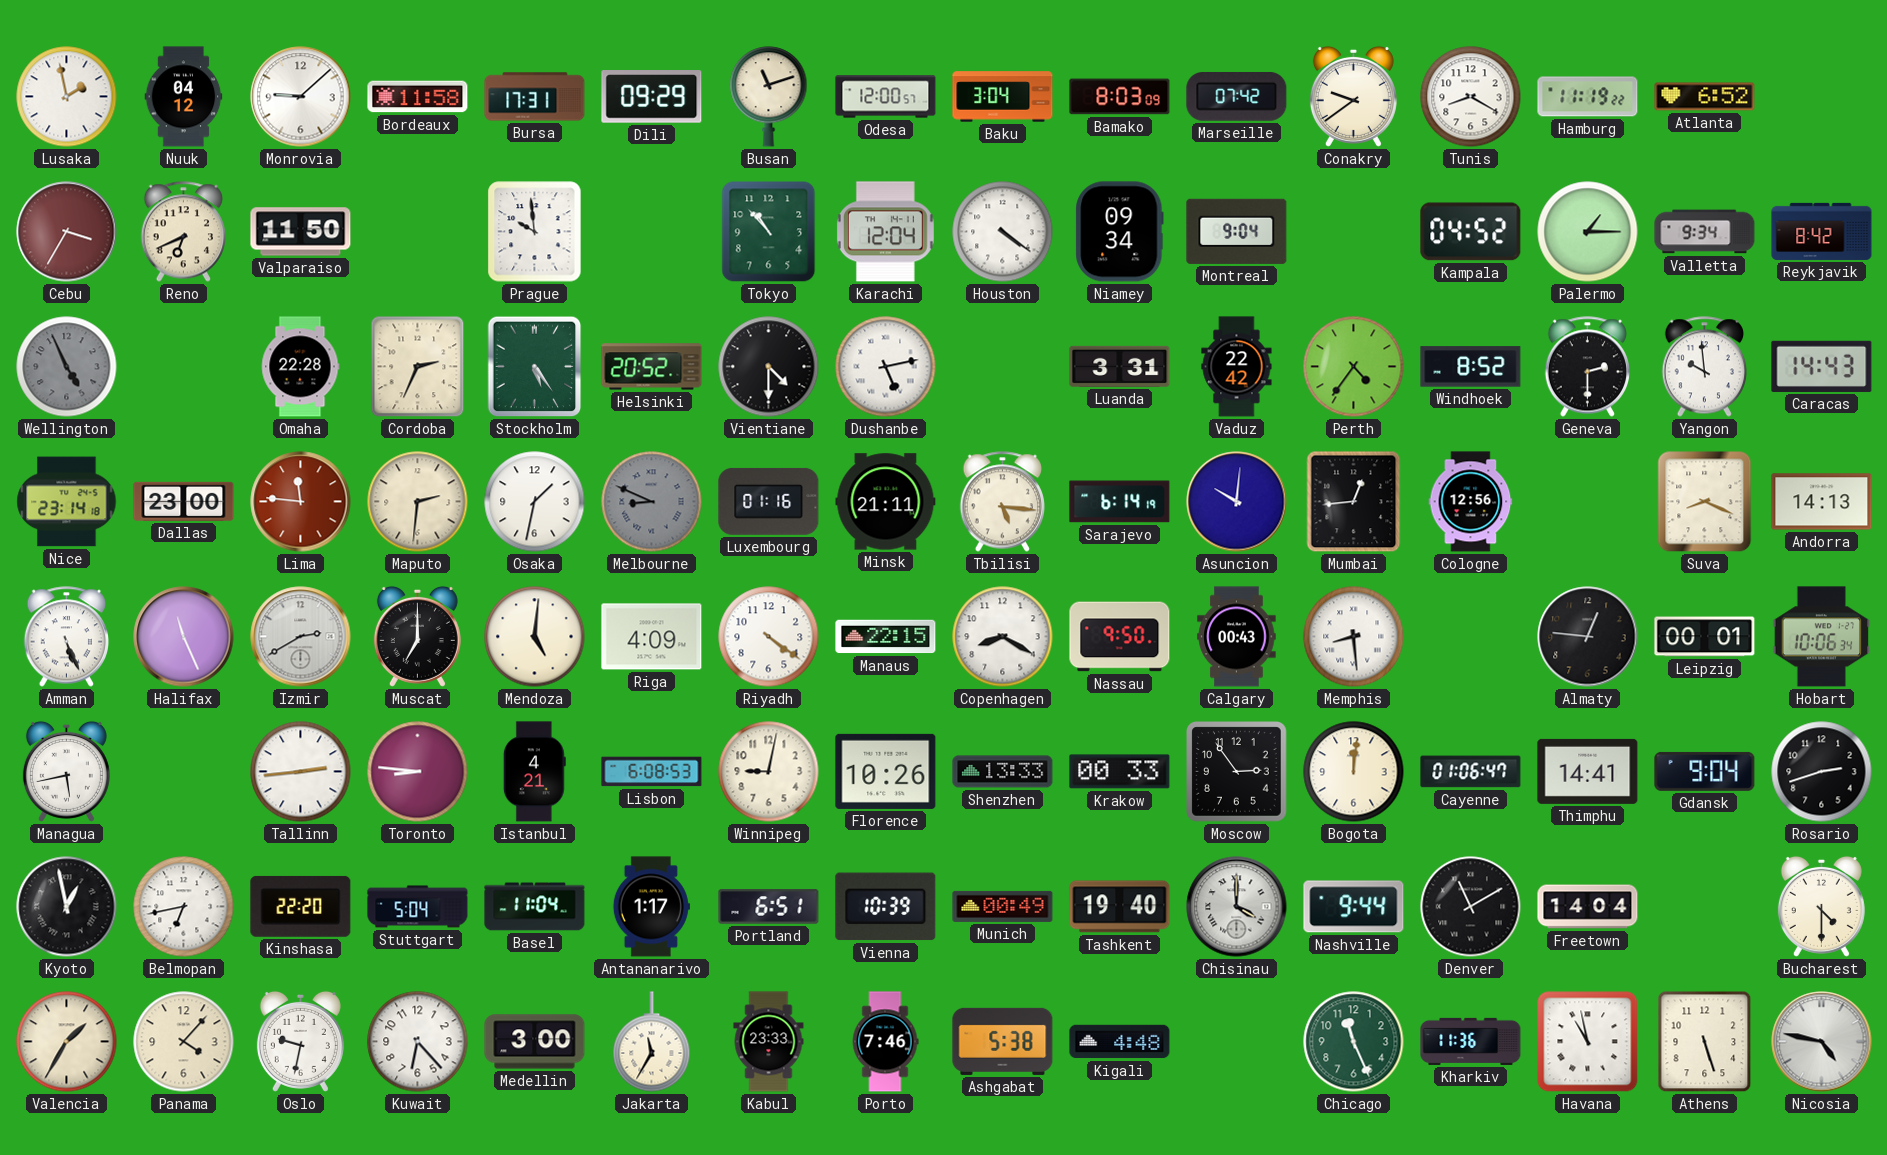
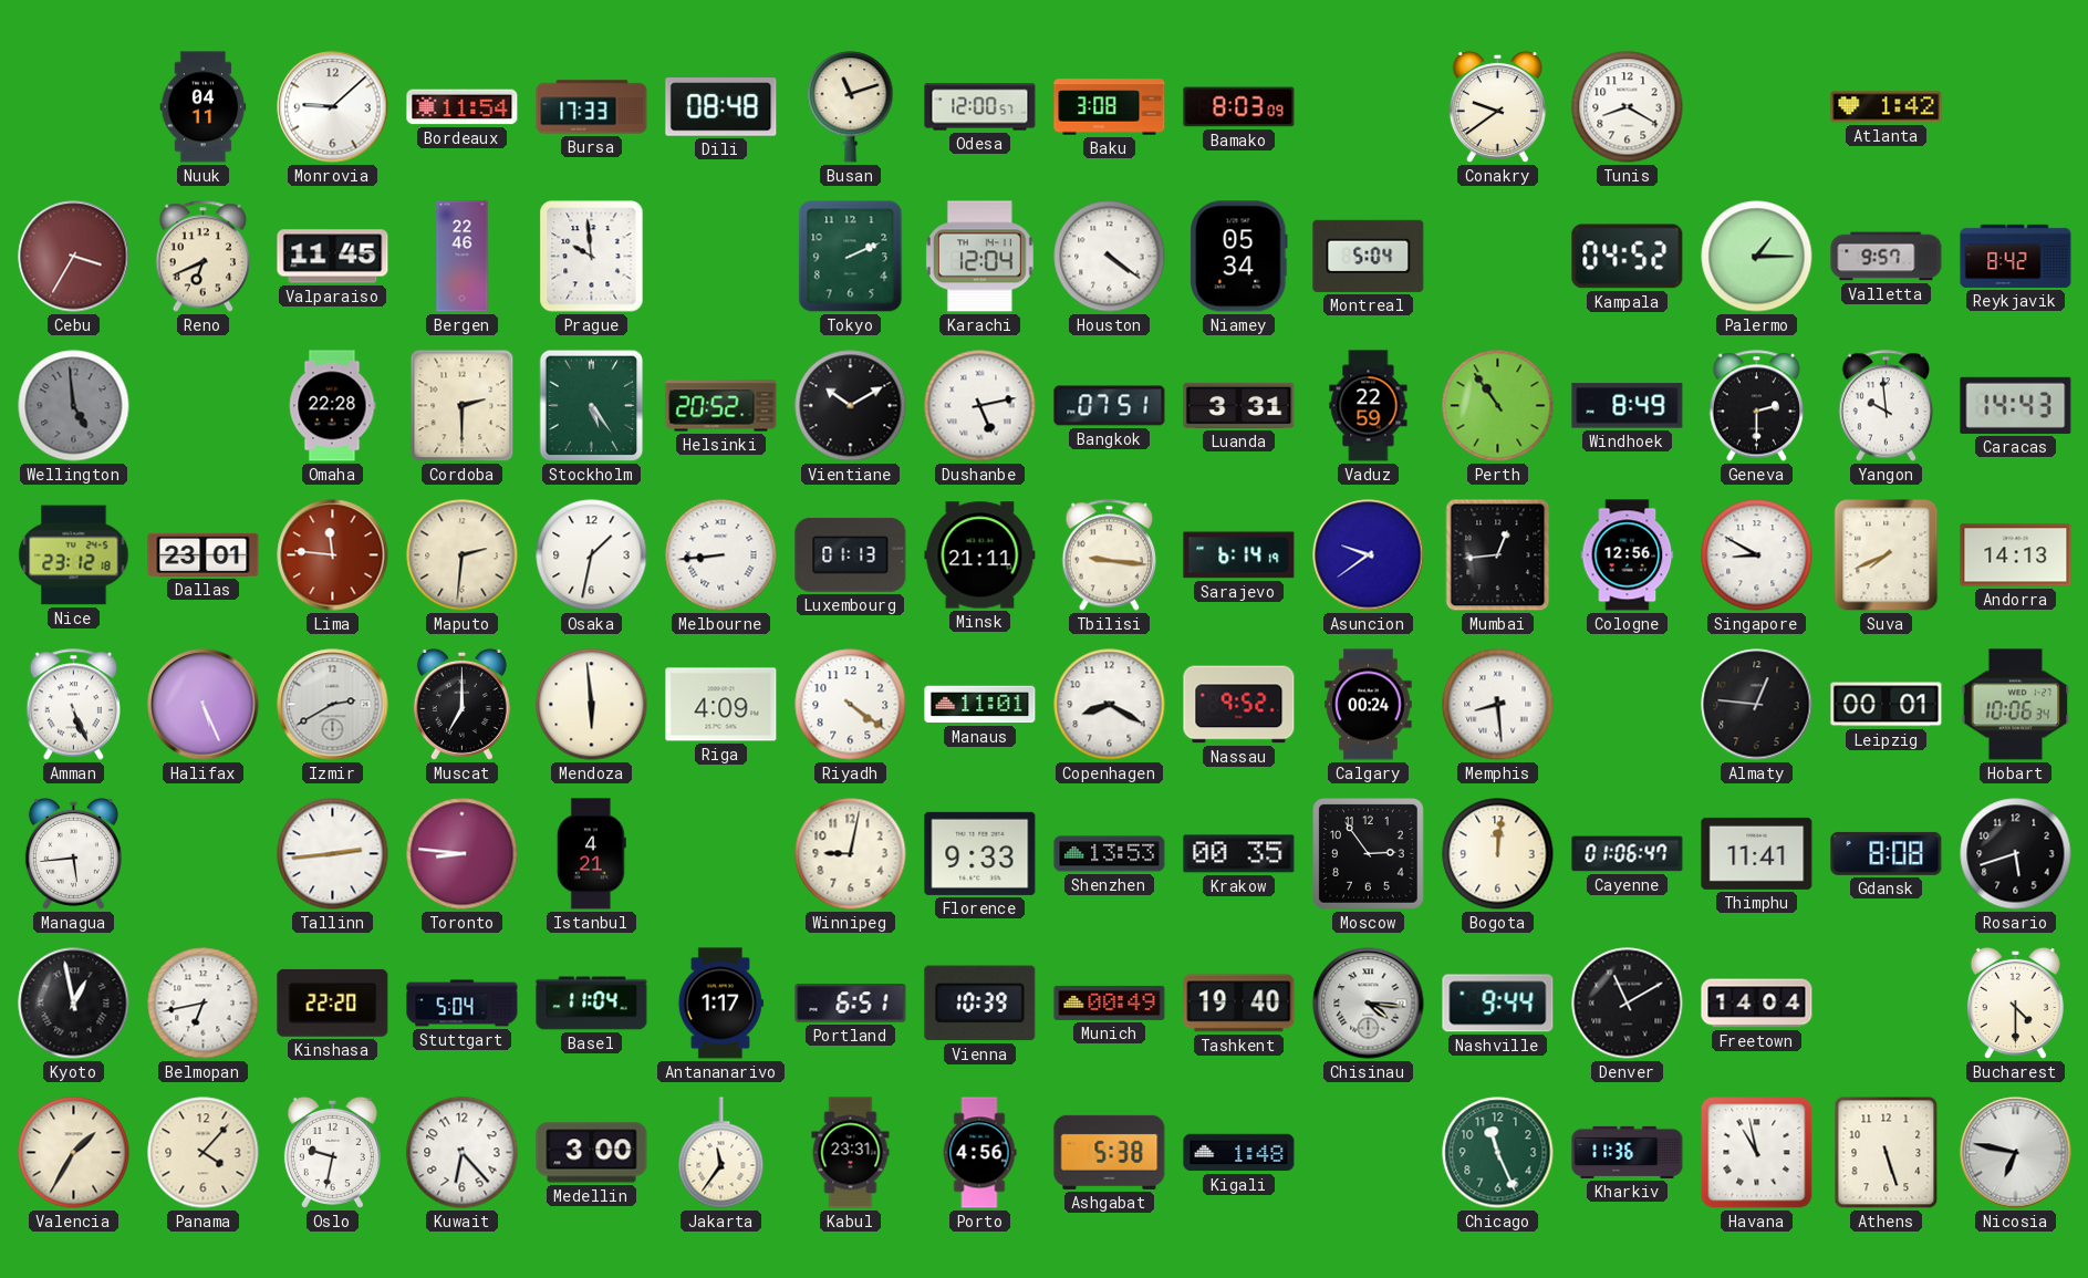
Lusaka: 1:58 -> none
Nuuk: 04:12 -> 04:11
Bordeaux: 11:58 -> 11:54
Bursa: 17:31 -> 17:33
Dili: 09:29 -> 08:48
Baku: 3:04 -> 3:08
Marseille: 07:42 -> none
Hamburg: 11:19 -> none
Atlanta: 6:52 -> 1:42
Valparaiso: 11:50 -> 11:45
Bergen: none -> 22:46
Tokyo: 10:53 -> 2:11
Niamey: 09:34 -> 05:34
Montreal: 9:04 -> 5:04
Valletta: 9:34 -> 9:57
Wellington: 4:56 -> 4:59
Cordoba: 2:34 -> 2:30
Vientiane: 4:30 -> 10:10
Bangkok: none -> 07:51
Vaduz: 22:42 -> 22:59
Perth: 4:36 -> 10:54
Windhoek: 8:52 -> 8:49
Nice: 23:14 -> 23:12
Dallas: 23:00 -> 23:01
Melbourne: 8:49 -> 8:44
Melbourne dial: grey -> white
Luxembourg: 01:16 -> 01:13
Tbilisi: 5:16 -> 9:16
Asuncion: 10:01 -> 9:39
Singapore: none -> 8:50
Suva: 8:19 -> 7:41
Halifax: 11:26 -> 5:26
Mendoza: 5:01 -> 5:59
Manaus: 22:15 -> 11:01
Nassau: 9:50 -> 9:52
Calgary: 00:43 -> 00:24
Managua: 5:43 -> 5:44
Lisbon: 6:08 -> none
Florence: 10:26 -> 9:33
Shenzhen: 13:33 -> 13:53
Krakow: 00:33 -> 00:35
Thimphu: 14:41 -> 11:41
Gdansk: 9:04 -> 8:08
Rosario: 2:42 -> 5:42
Chisinau: 4:00 -> 4:16
Jakarta: 11:35 -> 11:36
Kabul: 23:33 -> 23:31
Porto: 7:46 -> 4:56
Kigali: 4:48 -> 1:48
Nicosia: 4:47 -> 6:47
